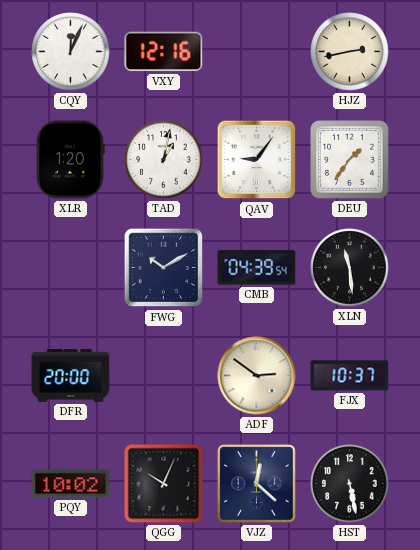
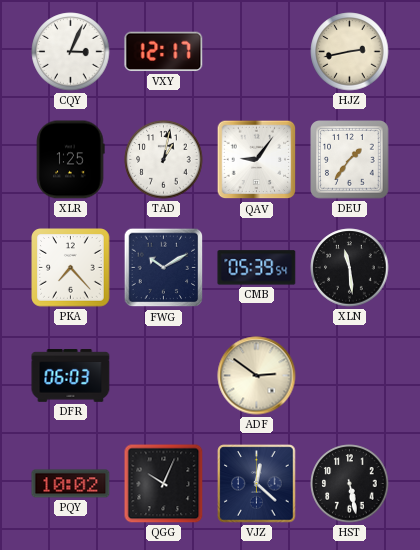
CQY: 12:04 -> 3:04
VXY: 12:16 -> 12:17
XLR: 1:20 -> 1:25
PKA: none -> 7:23
CMB: 04:39 -> 05:39
DFR: 20:00 -> 06:03
FJX: 10:37 -> none
